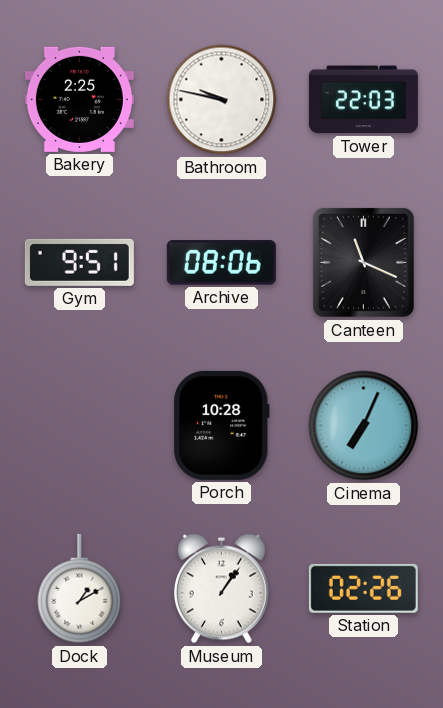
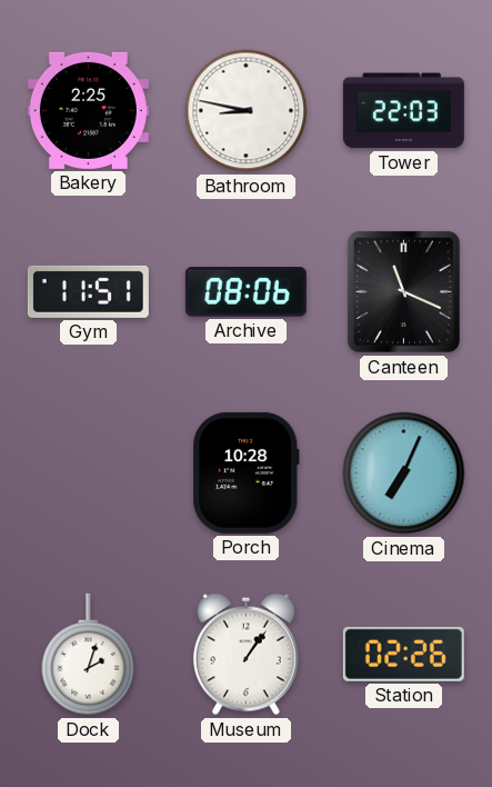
Bathroom: 9:47 -> 8:47
Gym: 9:51 -> 11:51
Dock: 1:10 -> 2:03
